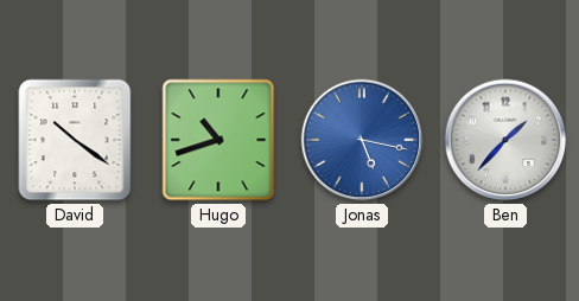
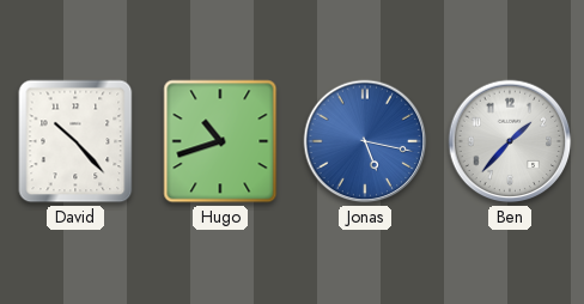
David: 10:21 -> 10:23
